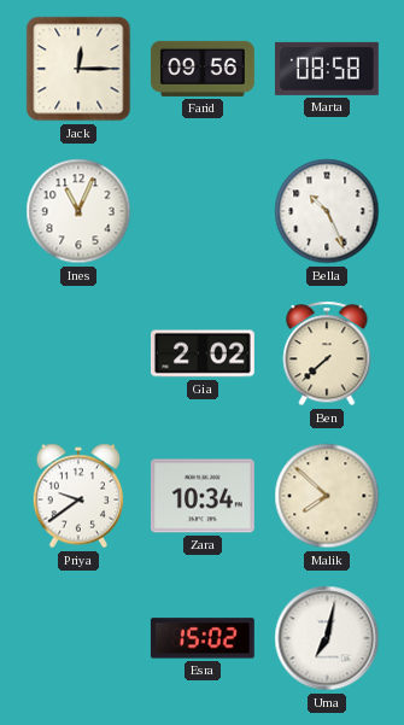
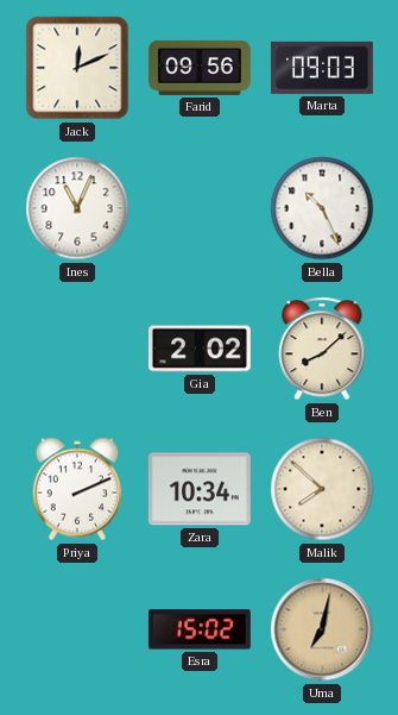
Jack: 12:15 -> 12:11
Marta: 08:58 -> 09:03
Ben: 7:38 -> 8:08
Priya: 9:39 -> 2:11
Uma dial: white -> champagne
